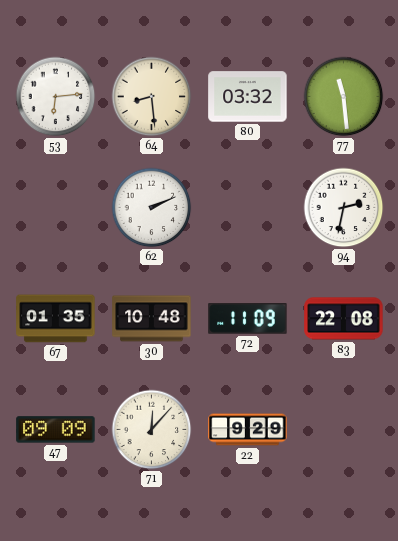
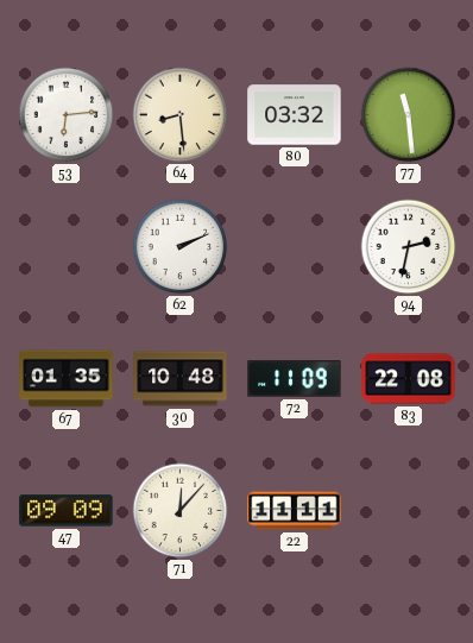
22: 9:29 -> 11:11
